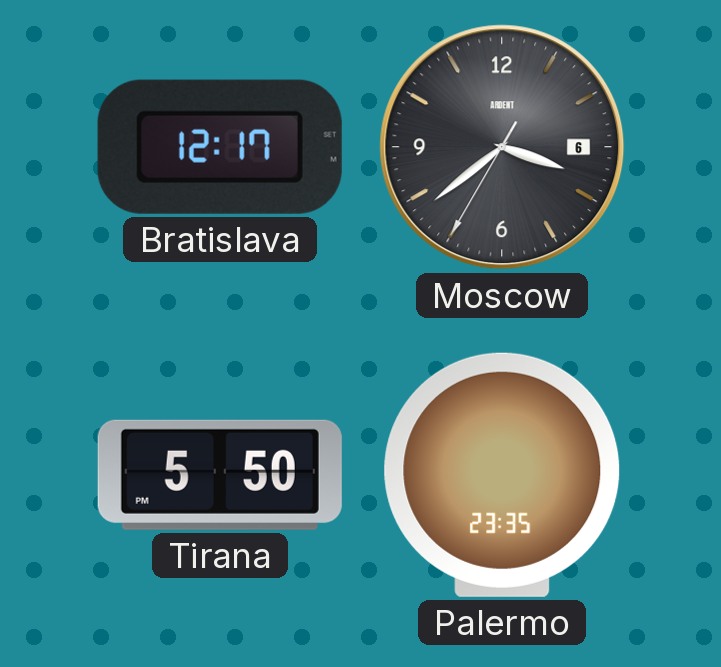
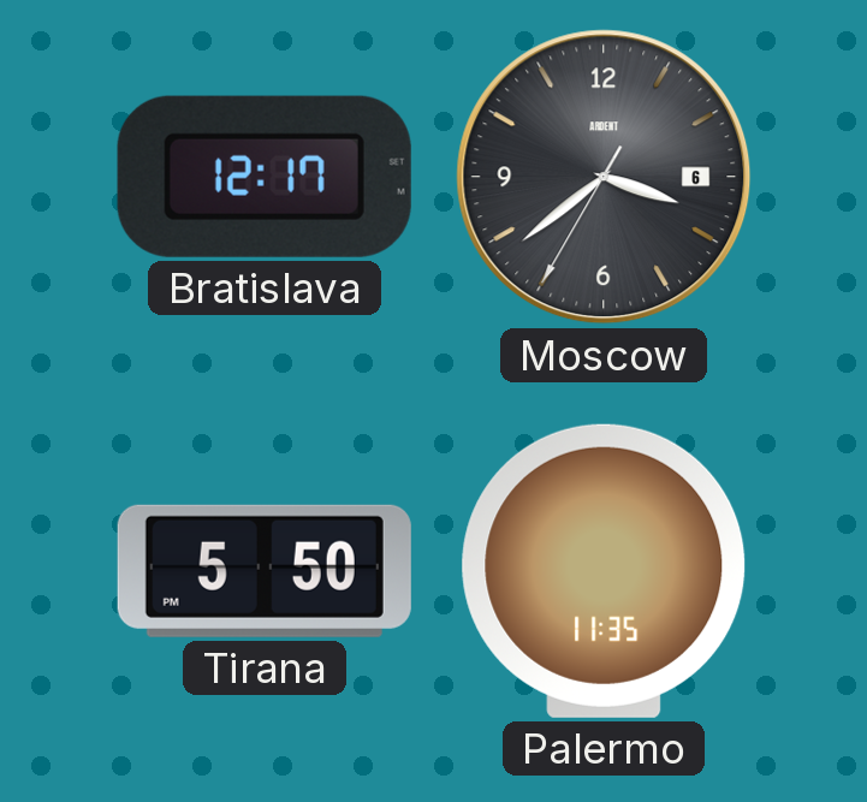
Palermo: 23:35 -> 11:35
